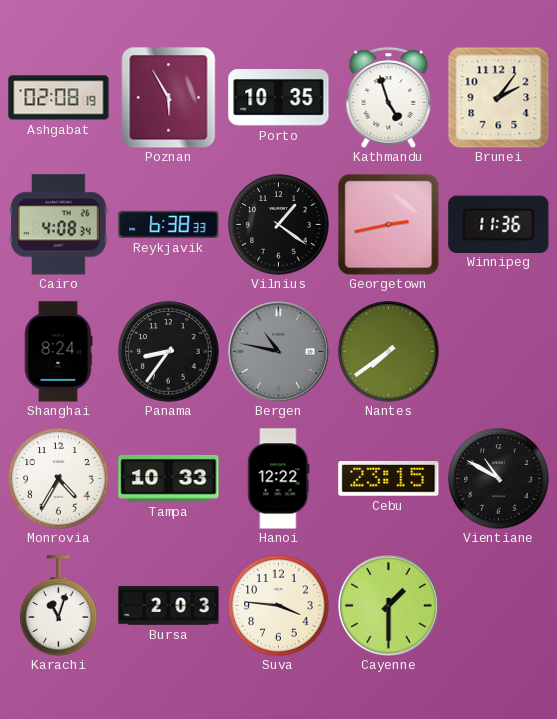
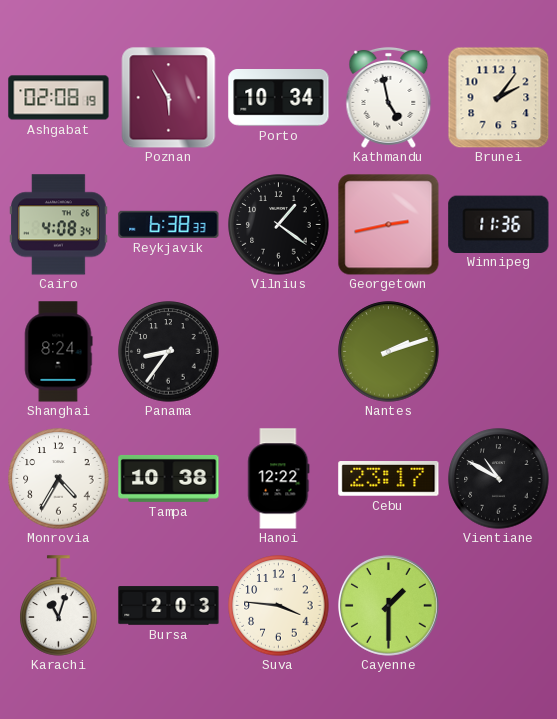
Porto: 10:35 -> 10:34
Kathmandu: 4:57 -> 4:58
Bergen: 10:47 -> none
Nantes: 7:39 -> 2:12
Tampa: 10:33 -> 10:38
Cebu: 23:15 -> 23:17
